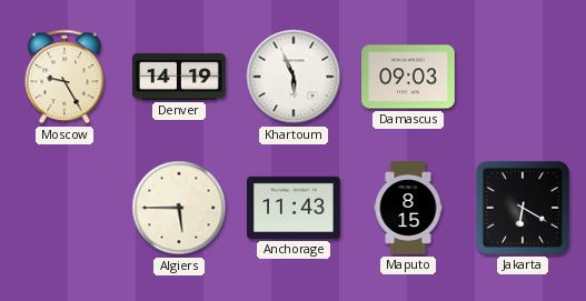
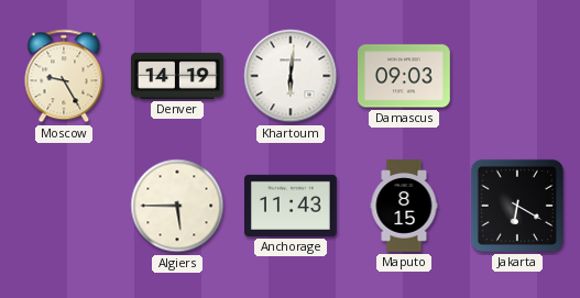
Khartoum: 5:56 -> 6:01
